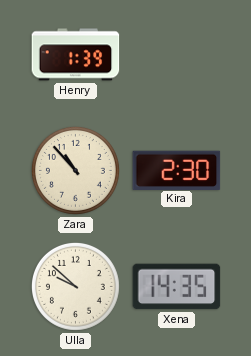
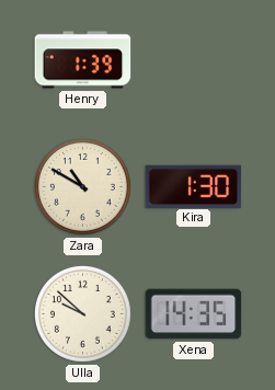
Zara: 10:53 -> 10:50
Kira: 2:30 -> 1:30
